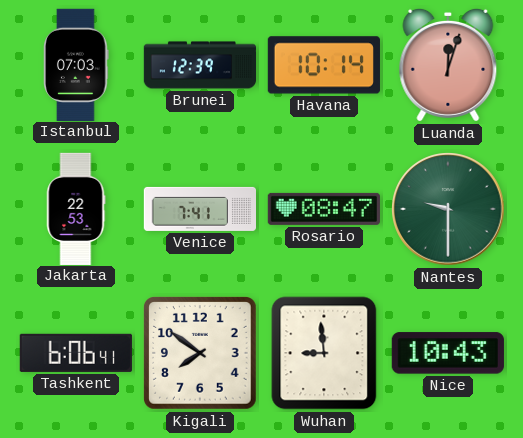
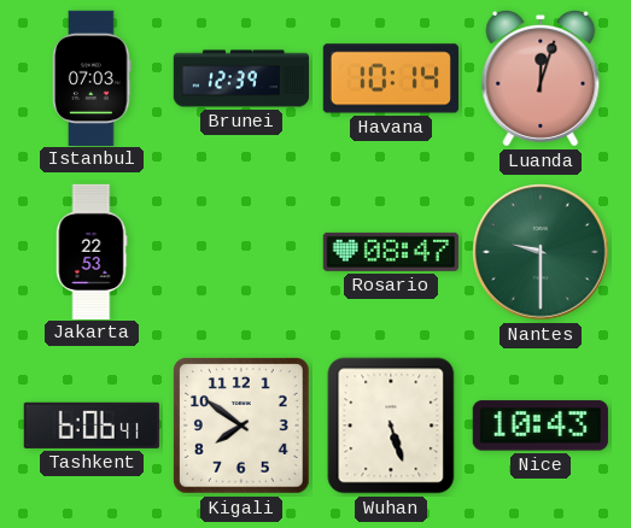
Venice: 7:41 -> none
Wuhan: 8:59 -> 5:27
